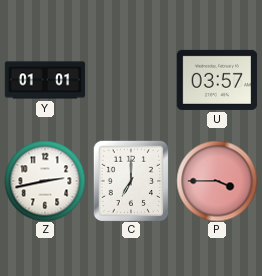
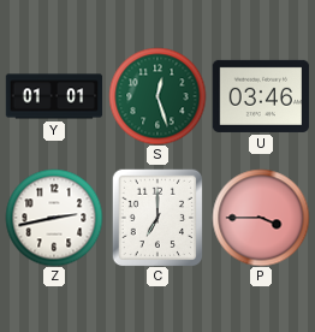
S: none -> 12:27
U: 03:57 -> 03:46
